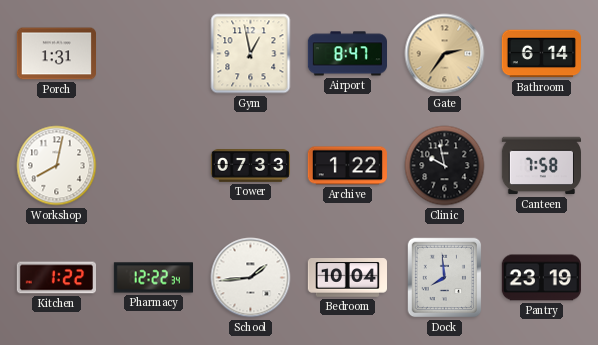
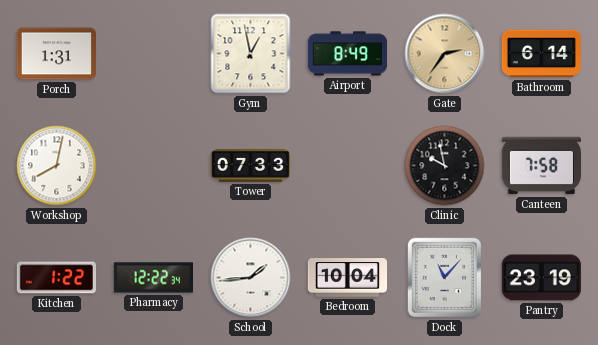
Airport: 8:47 -> 8:49
Archive: 1:22 -> none
Dock: 7:59 -> 11:07
